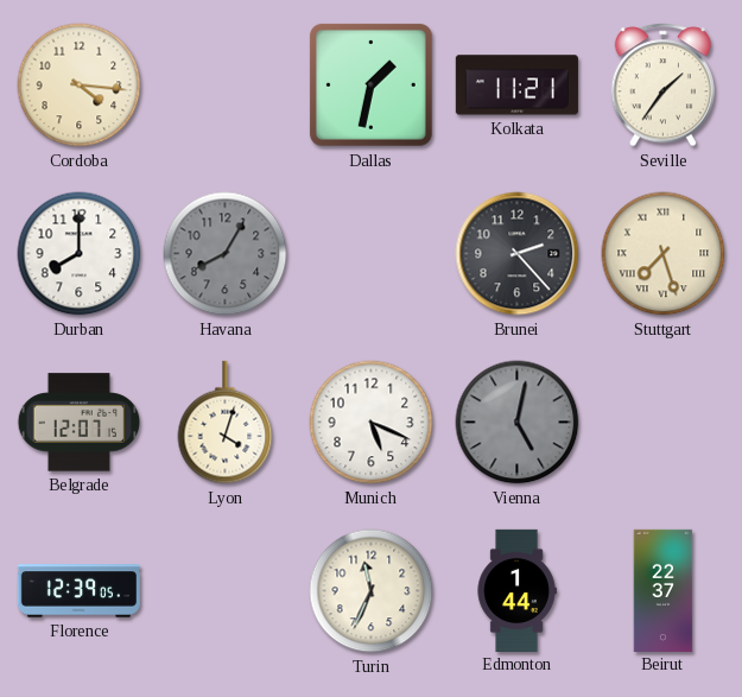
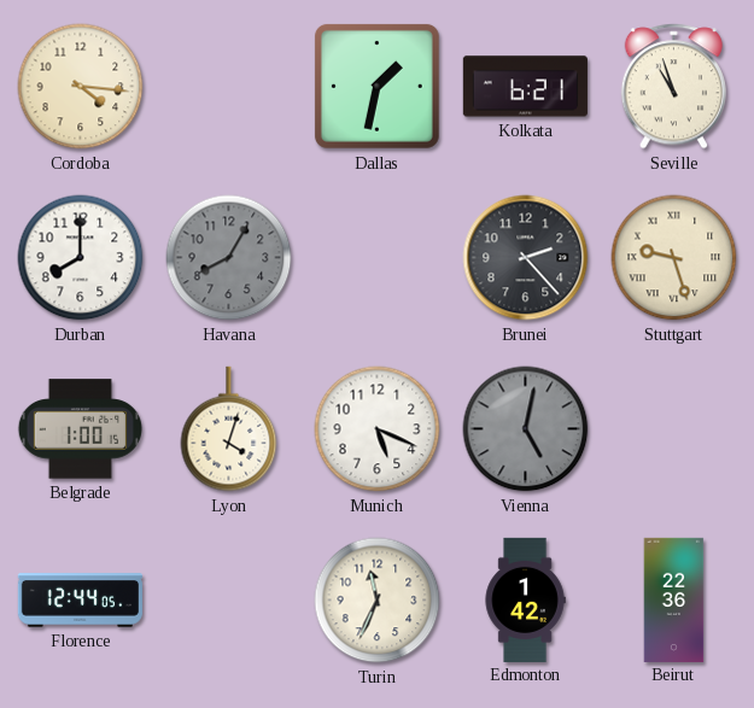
Kolkata: 11:21 -> 6:21
Seville: 1:36 -> 10:57
Stuttgart: 7:27 -> 9:27
Belgrade: 12:07 -> 1:00
Florence: 12:39 -> 12:44
Edmonton: 1:44 -> 1:42
Beirut: 22:37 -> 22:36
